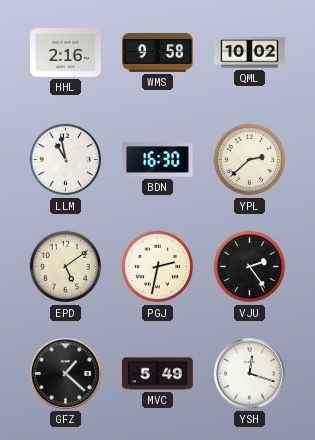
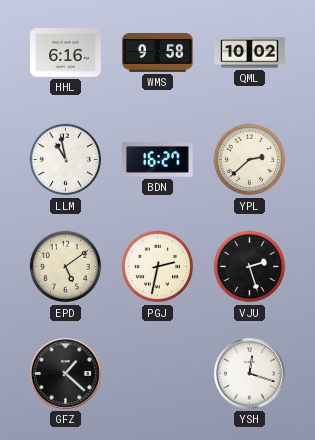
HHL: 2:16 -> 6:16
BDN: 16:30 -> 16:27
VJU: 2:24 -> 2:27
MVC: 5:49 -> none
